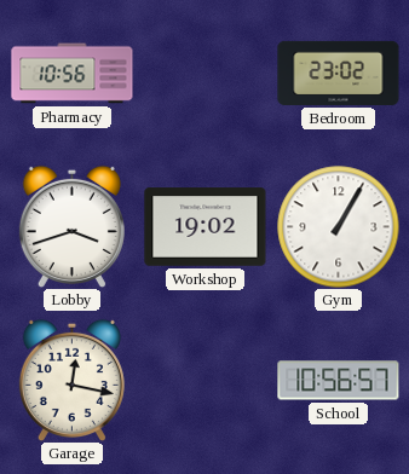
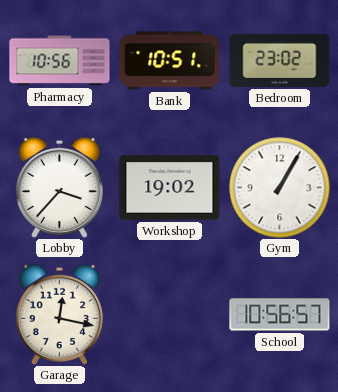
Bank: none -> 10:51
Lobby: 3:42 -> 3:37
